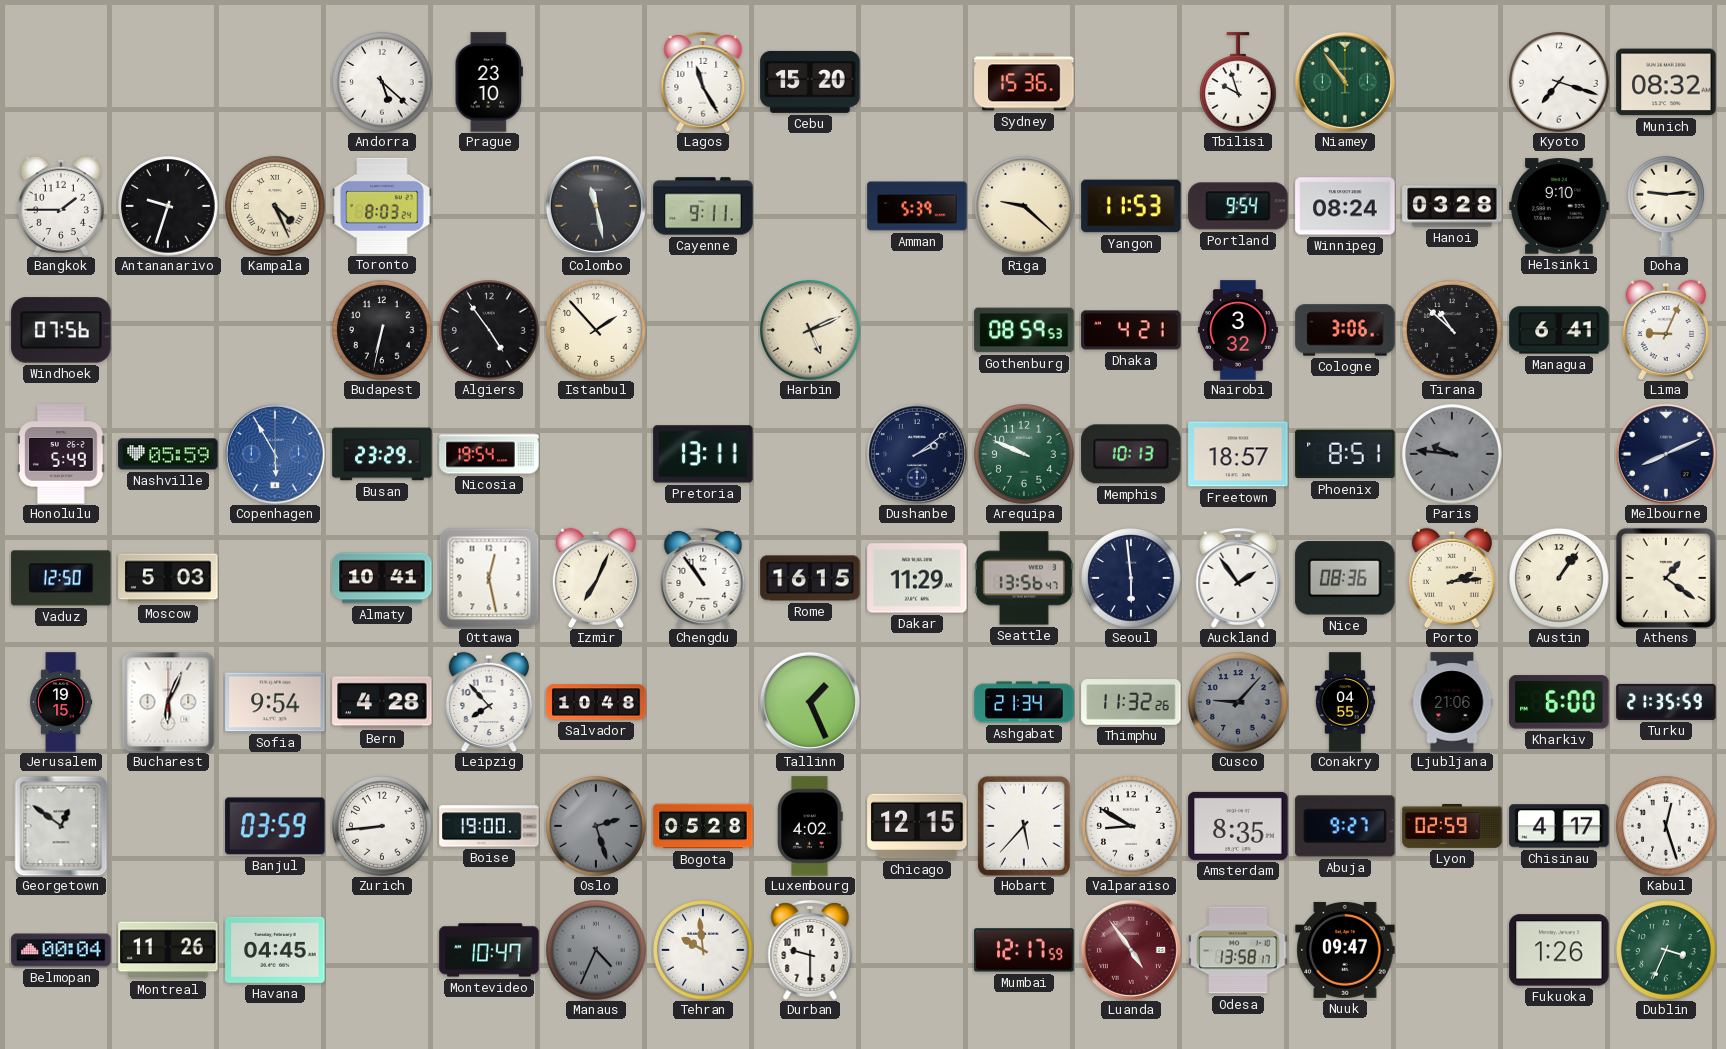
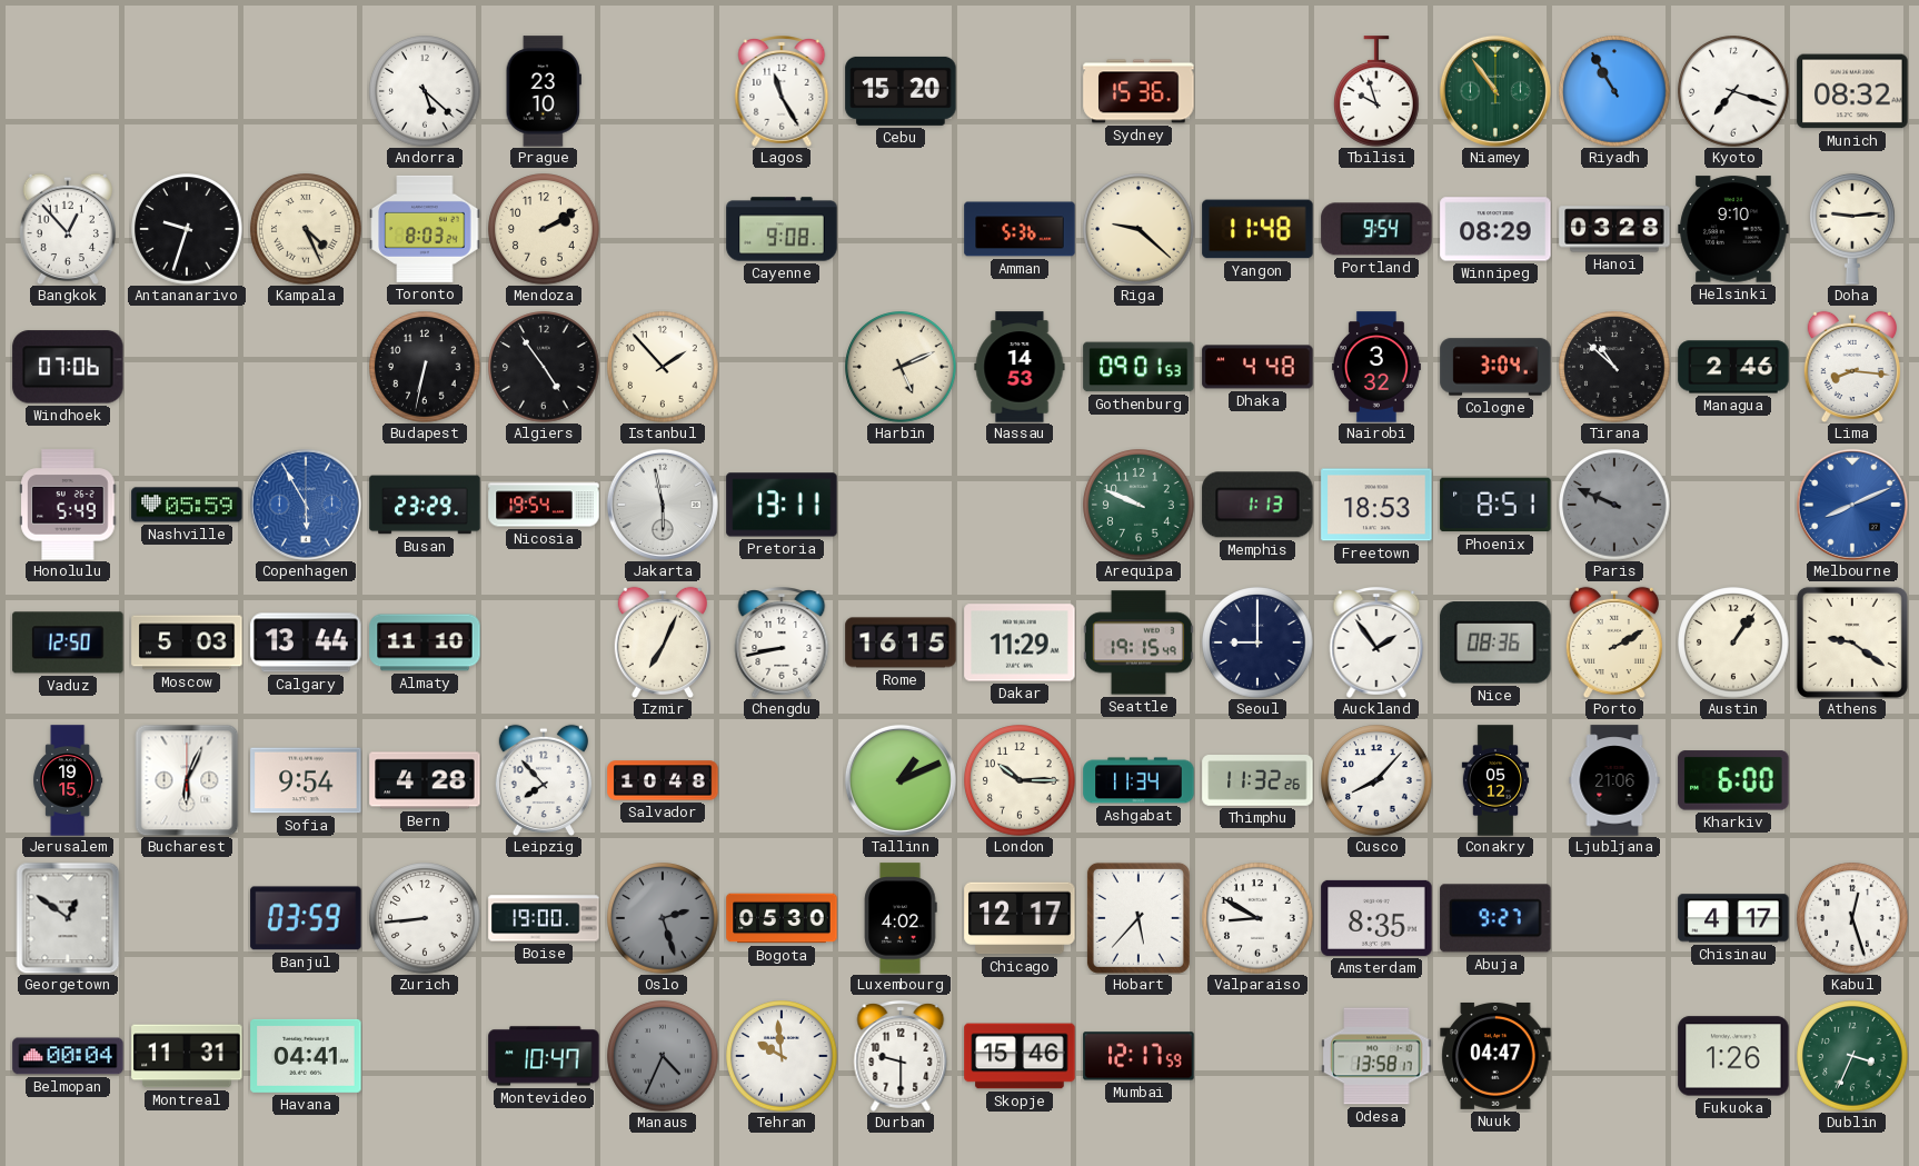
Riyadh: none -> 10:55
Bangkok: 1:45 -> 12:53
Mendoza: none -> 2:10
Colombo: 11:28 -> none
Cayenne: 9:11 -> 9:08
Amman: 5:39 -> 5:36
Yangon: 11:53 -> 11:48
Winnipeg: 08:24 -> 08:29
Windhoek: 07:56 -> 07:06
Nassau: none -> 14:53
Gothenburg: 08:59 -> 09:01
Dhaka: 4:21 -> 4:48
Cologne: 3:06 -> 3:04
Managua: 6:41 -> 2:46
Lima: 9:04 -> 8:16
Jakarta: none -> 5:58
Dushanbe: 2:09 -> none
Memphis: 10:13 -> 1:13
Freetown: 18:57 -> 18:53
Paris: 9:46 -> 9:49
Melbourne dial: navy -> blue
Calgary: none -> 13:44
Almaty: 10:41 -> 11:10
Ottawa: 12:28 -> none
Chengdu: 10:54 -> 8:43
Seattle: 13:56 -> 19:15
Seoul: 5:59 -> 9:00
Porto: 2:14 -> 2:10
Athens: 1:21 -> 9:21
Tallinn: 1:26 -> 1:11
London: none -> 10:15
Ashgabat: 21:34 -> 11:34
Cusco: 9:07 -> 8:07
Cusco dial: grey -> white
Conakry: 04:55 -> 05:12
Turku: 21:35 -> none
Bogota: 05:28 -> 05:30
Chicago: 12:15 -> 12:17
Lyon: 02:59 -> none
Montreal: 11:26 -> 11:31
Havana: 04:45 -> 04:41
Skopje: none -> 15:46
Luanda: 4:54 -> none
Nuuk: 09:47 -> 04:47
